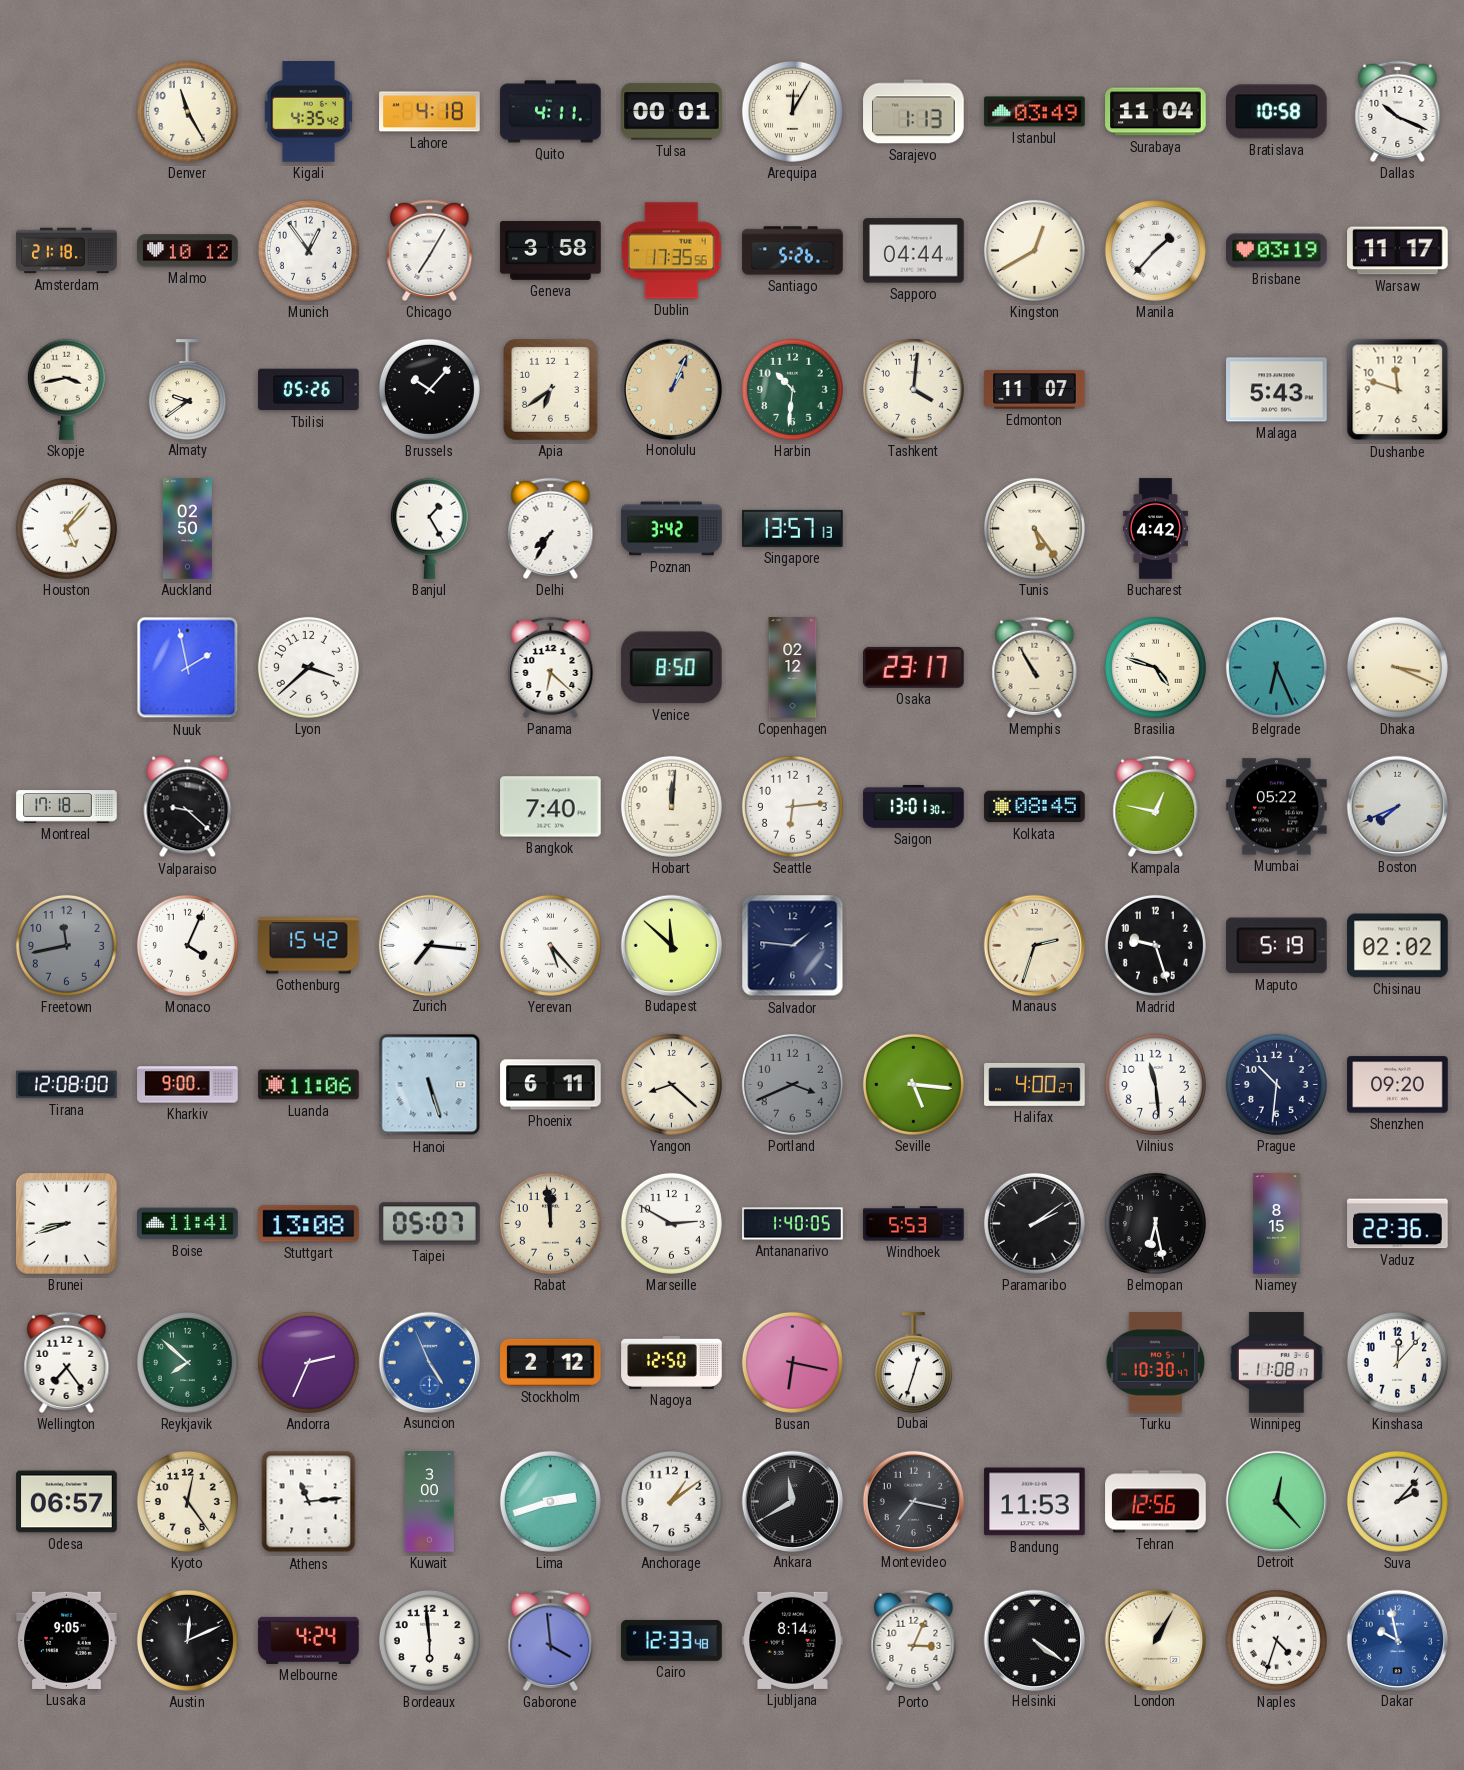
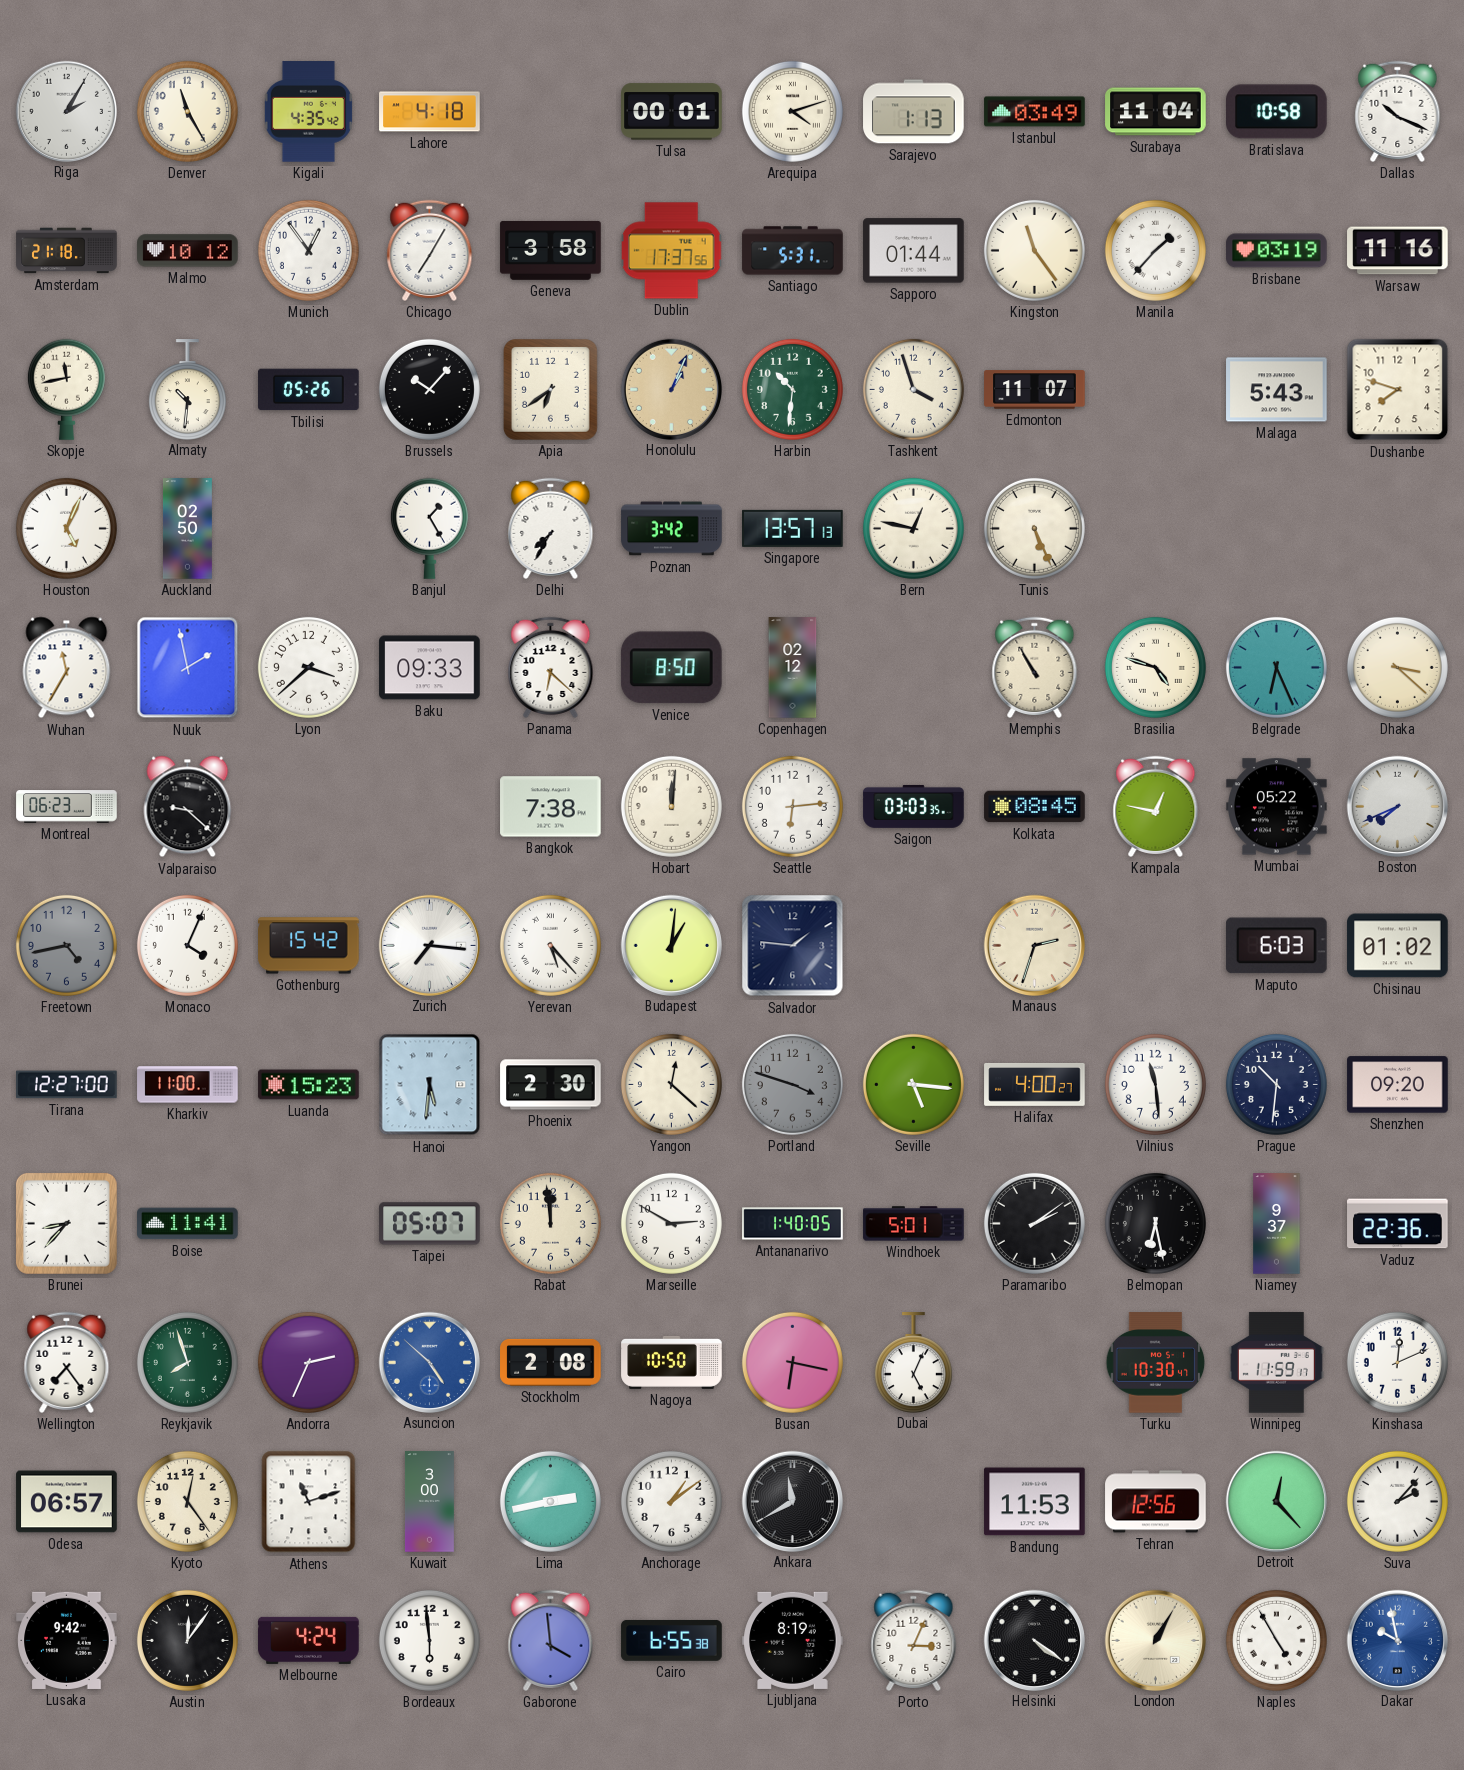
Riga: none -> 2:05
Quito: 4:11 -> none
Arequipa: 12:05 -> 4:12
Dublin: 17:35 -> 17:37
Santiago: 5:26 -> 5:31
Sapporo: 04:44 -> 01:44
Kingston: 12:40 -> 11:24
Warsaw: 11:17 -> 11:16
Skopje: 3:43 -> 11:43
Almaty: 9:39 -> 10:31
Tashkent: 4:01 -> 3:57
Dushanbe: 11:48 -> 7:48
Houston: 5:07 -> 5:04
Bern: none -> 12:47
Tunis: 5:24 -> 5:26
Bucharest: 4:42 -> none
Wuhan: none -> 11:35
Baku: none -> 09:33
Osaka: 23:17 -> none
Dhaka: 3:19 -> 3:22
Montreal: 17:18 -> 06:23
Bangkok: 7:40 -> 7:38
Saigon: 13:01 -> 03:03
Freetown: 11:43 -> 4:43
Budapest: 11:52 -> 1:01
Madrid: 9:27 -> none
Maputo: 5:19 -> 6:03
Chisinau: 02:02 -> 01:02
Tirana: 12:08 -> 12:27
Kharkiv: 9:00 -> 11:00
Luanda: 11:06 -> 15:23
Hanoi: 5:27 -> 5:31
Phoenix: 6:11 -> 2:30
Yangon: 8:22 -> 12:22
Portland: 3:41 -> 3:48
Brunei: 8:42 -> 8:37
Stuttgart: 13:08 -> none
Windhoek: 5:53 -> 5:01
Niamey: 8:15 -> 9:37
Reykjavik: 7:52 -> 7:57
Asuncion: 4:56 -> 4:52
Stockholm: 2:12 -> 2:08
Nagoya: 12:50 -> 10:50
Dubai: 12:33 -> 5:04
Winnipeg: 11:08 -> 11:59
Kinshasa: 12:07 -> 12:11
Athens: 11:14 -> 11:12
Lima: 2:42 -> 2:43
Montevideo: 7:17 -> none
Lusaka: 9:05 -> 9:42
Austin: 12:11 -> 12:06
Cairo: 12:33 -> 6:55
Ljubljana: 8:14 -> 8:19
Naples: 4:33 -> 4:55
